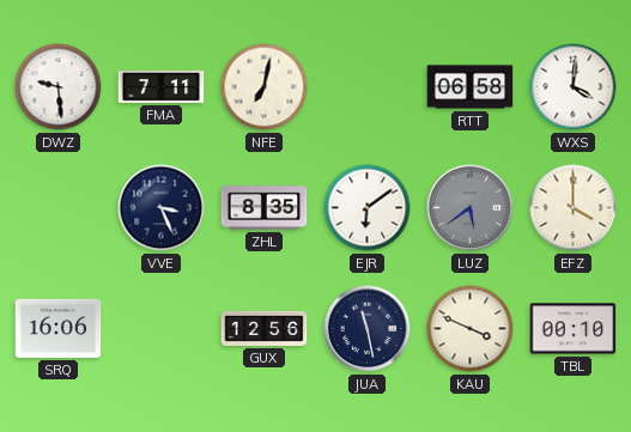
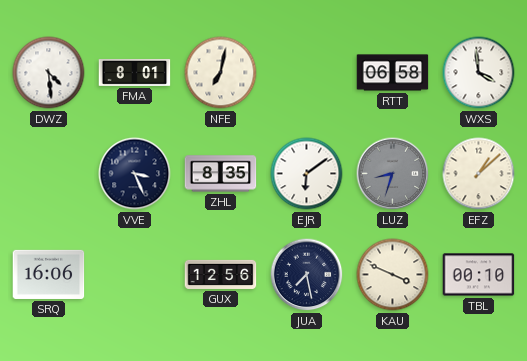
DWZ: 9:29 -> 4:29
FMA: 7:11 -> 8:01
WXS: 4:01 -> 3:59
LUZ: 5:39 -> 8:33
EFZ: 4:00 -> 1:08
JUA: 11:28 -> 7:28
